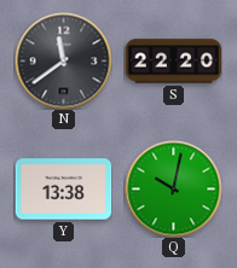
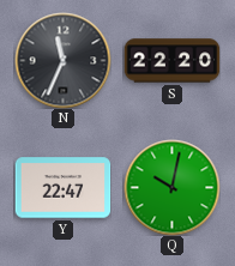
N: 11:39 -> 11:34
Y: 13:38 -> 22:47
